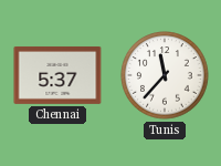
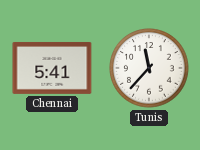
Chennai: 5:37 -> 5:41
